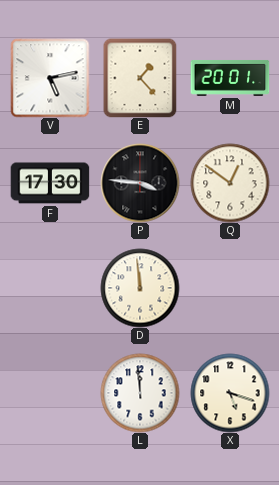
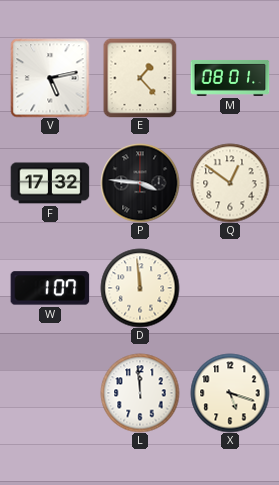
M: 20:01 -> 08:01
F: 17:30 -> 17:32
W: none -> 1:07
